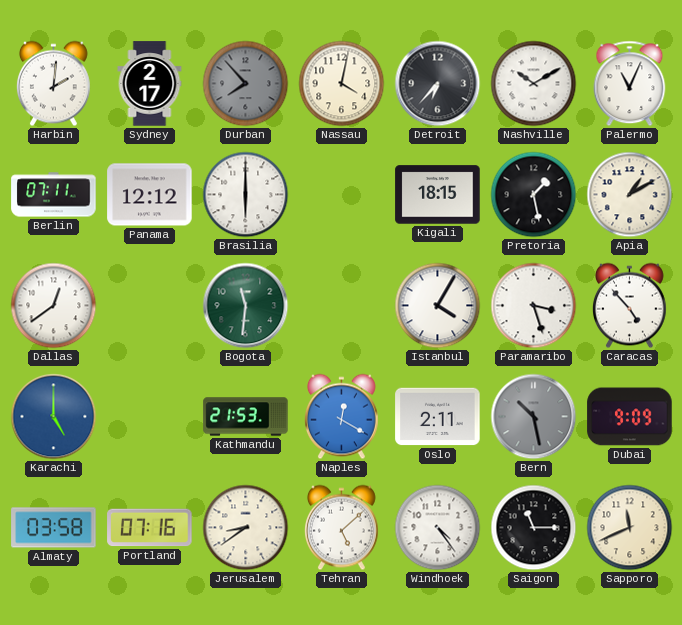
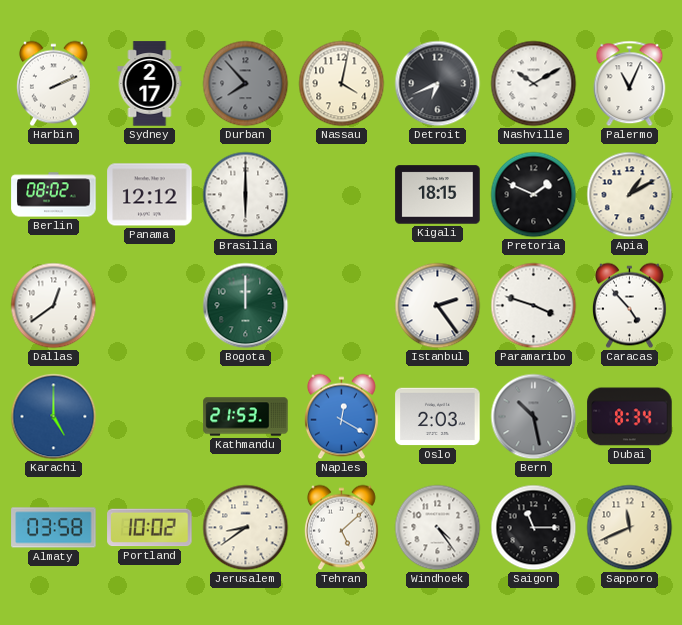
Harbin: 2:01 -> 2:11
Detroit: 6:37 -> 6:41
Berlin: 07:11 -> 08:02
Pretoria: 1:28 -> 1:49
Bogota: 11:31 -> 12:00
Istanbul: 4:05 -> 2:24
Paramaribo: 3:27 -> 3:48
Oslo: 2:11 -> 2:03
Dubai: 9:09 -> 8:34
Portland: 07:16 -> 10:02
